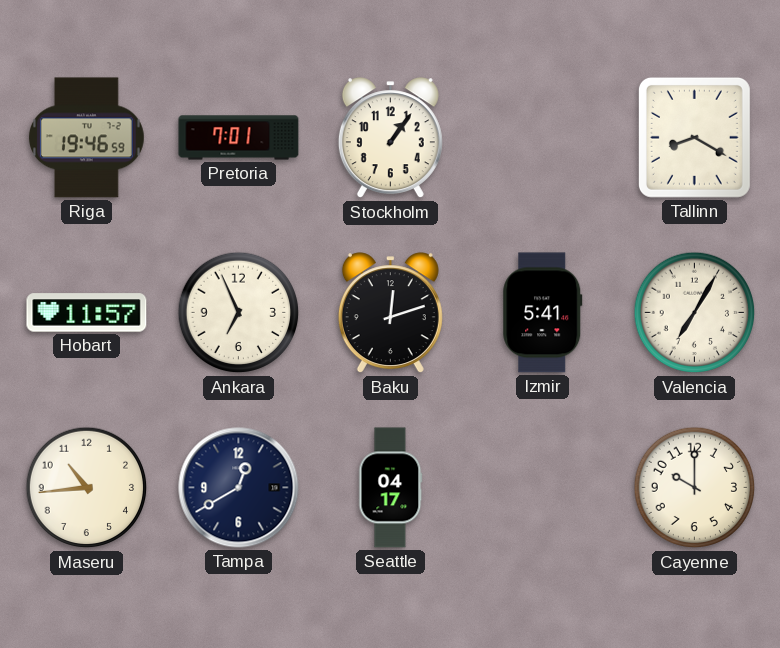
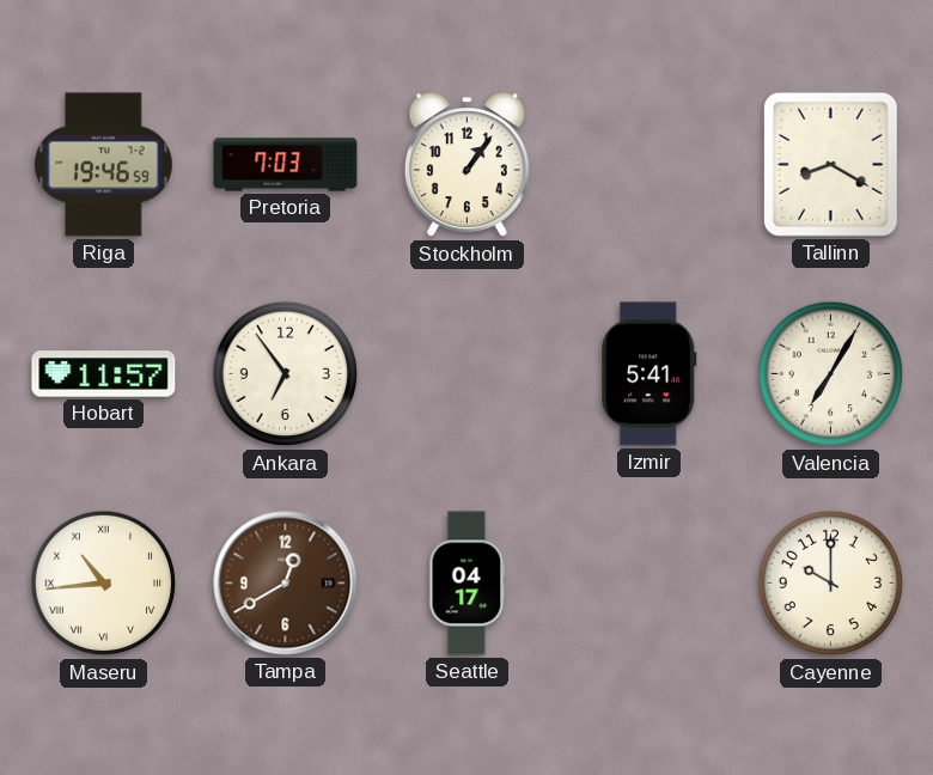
Pretoria: 7:01 -> 7:03
Ankara: 6:56 -> 6:54
Baku: 12:12 -> none
Maseru numerals: Arabic -> Roman
Tampa dial: navy -> brown
